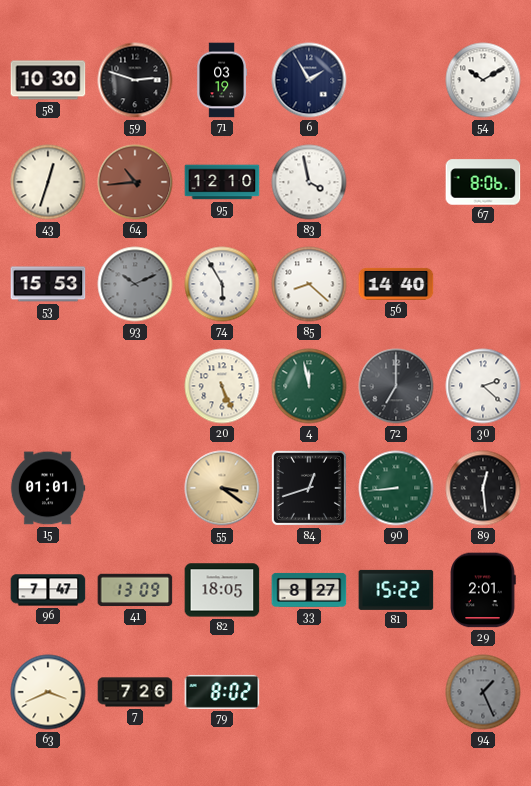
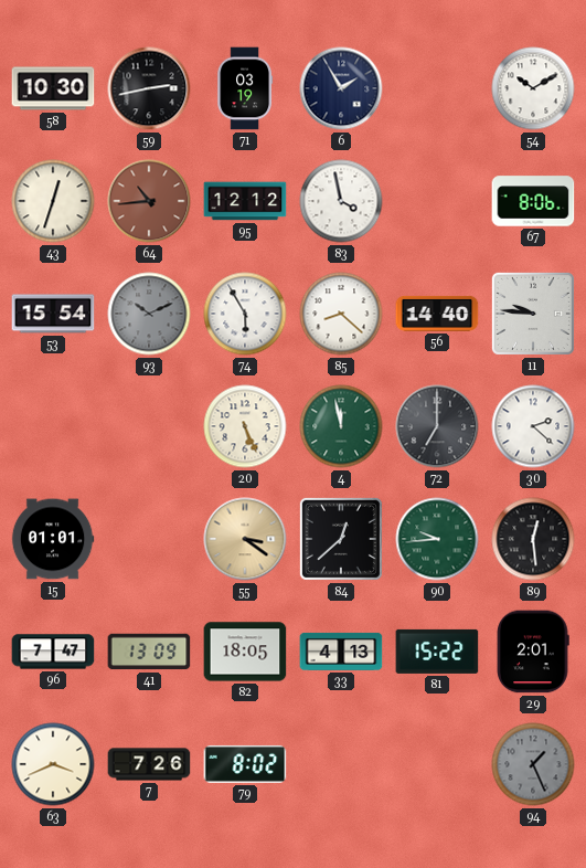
59: 2:48 -> 2:43
95: 12:10 -> 12:12
53: 15:53 -> 15:54
11: none -> 9:46
84: 12:42 -> 12:38
90: 8:44 -> 9:44
33: 8:27 -> 4:13
